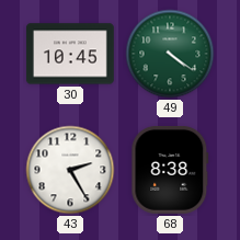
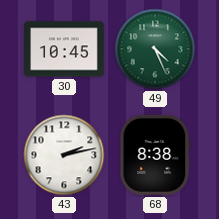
49: 4:21 -> 4:26
43: 2:25 -> 2:13
